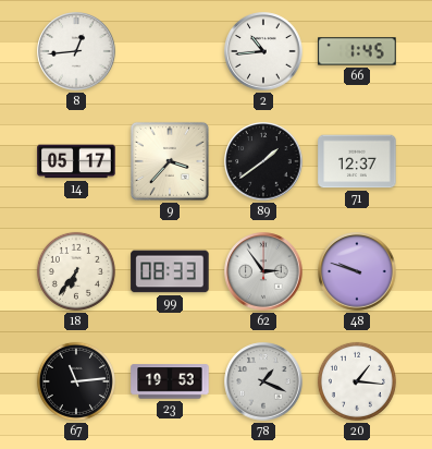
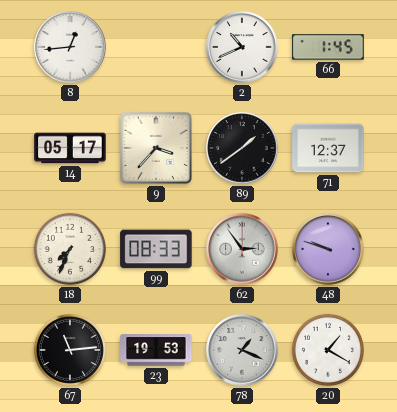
2: 10:44 -> 10:41
18: 6:36 -> 7:34
20: 1:16 -> 1:20
